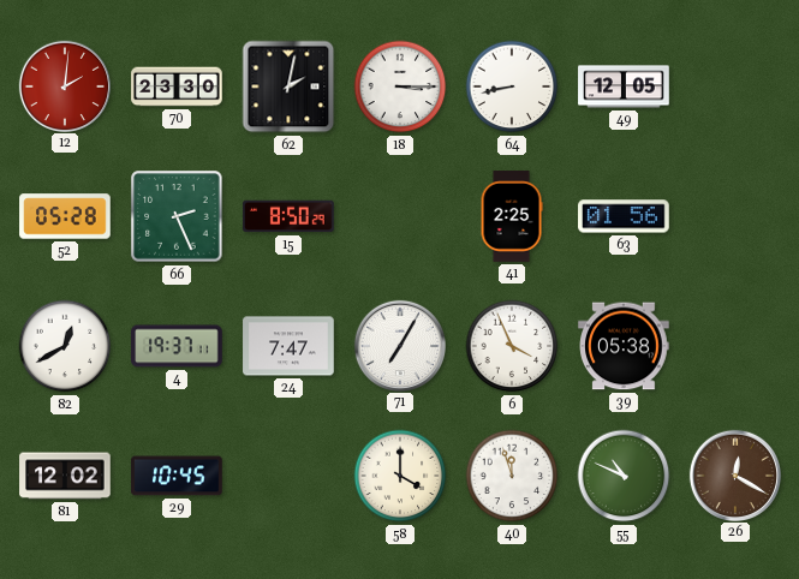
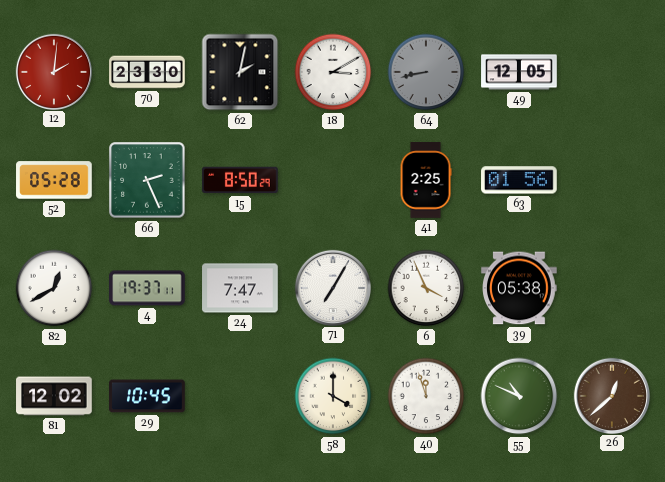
18: 3:15 -> 3:10
64 dial: white -> grey
26: 12:20 -> 12:38
